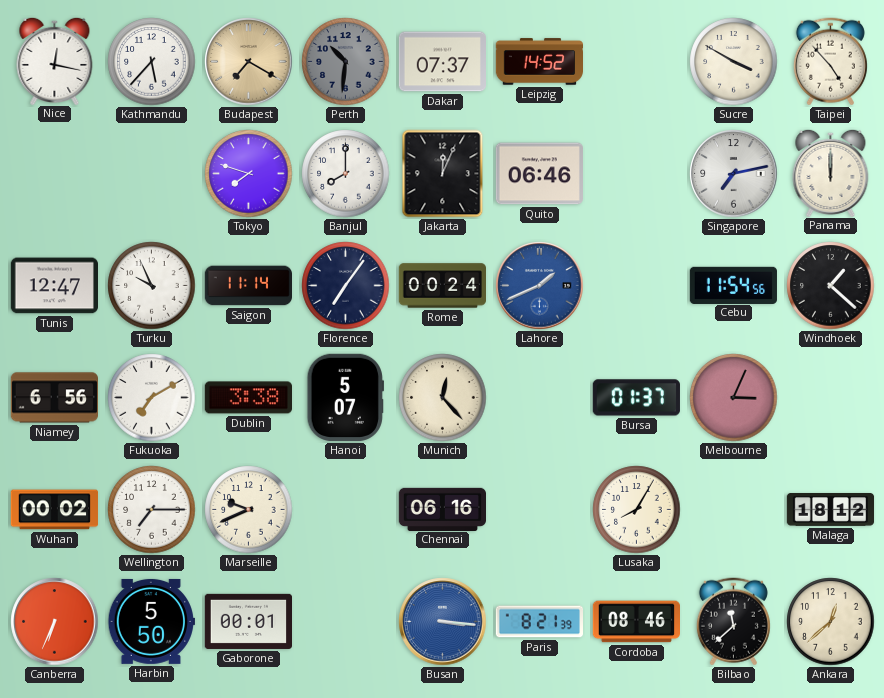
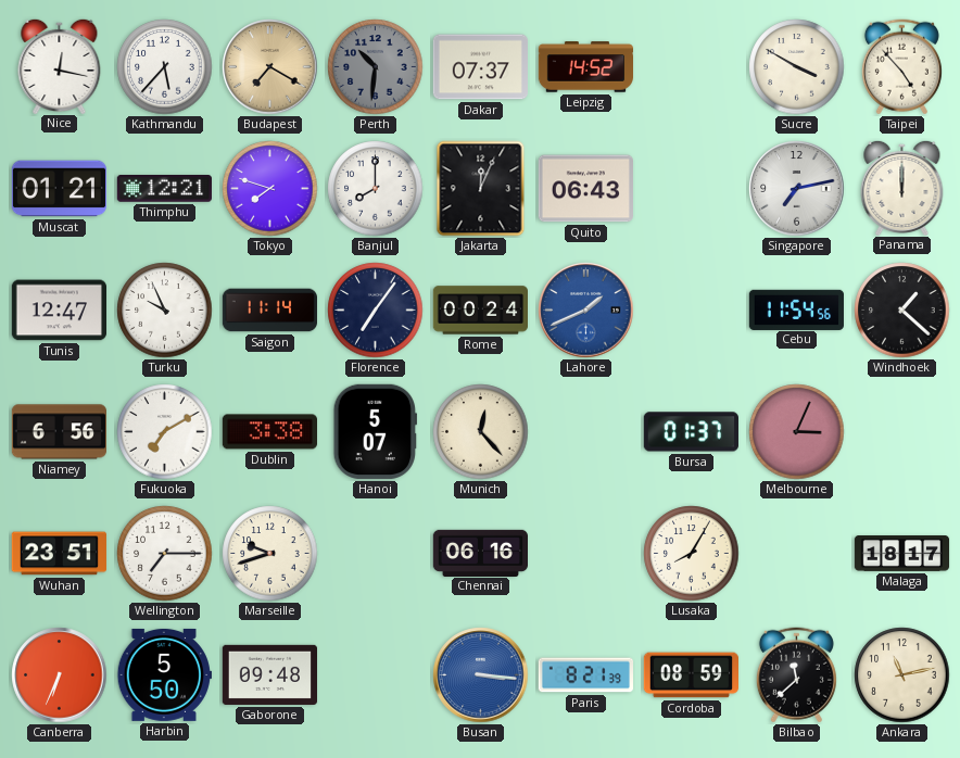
Muscat: none -> 01:21
Thimphu: none -> 12:21
Quito: 06:46 -> 06:43
Wuhan: 00:02 -> 23:51
Marseille: 9:41 -> 9:42
Malaga: 18:12 -> 18:17
Gaborone: 00:01 -> 09:48
Cordoba: 08:46 -> 08:59
Ankara: 12:38 -> 11:13
